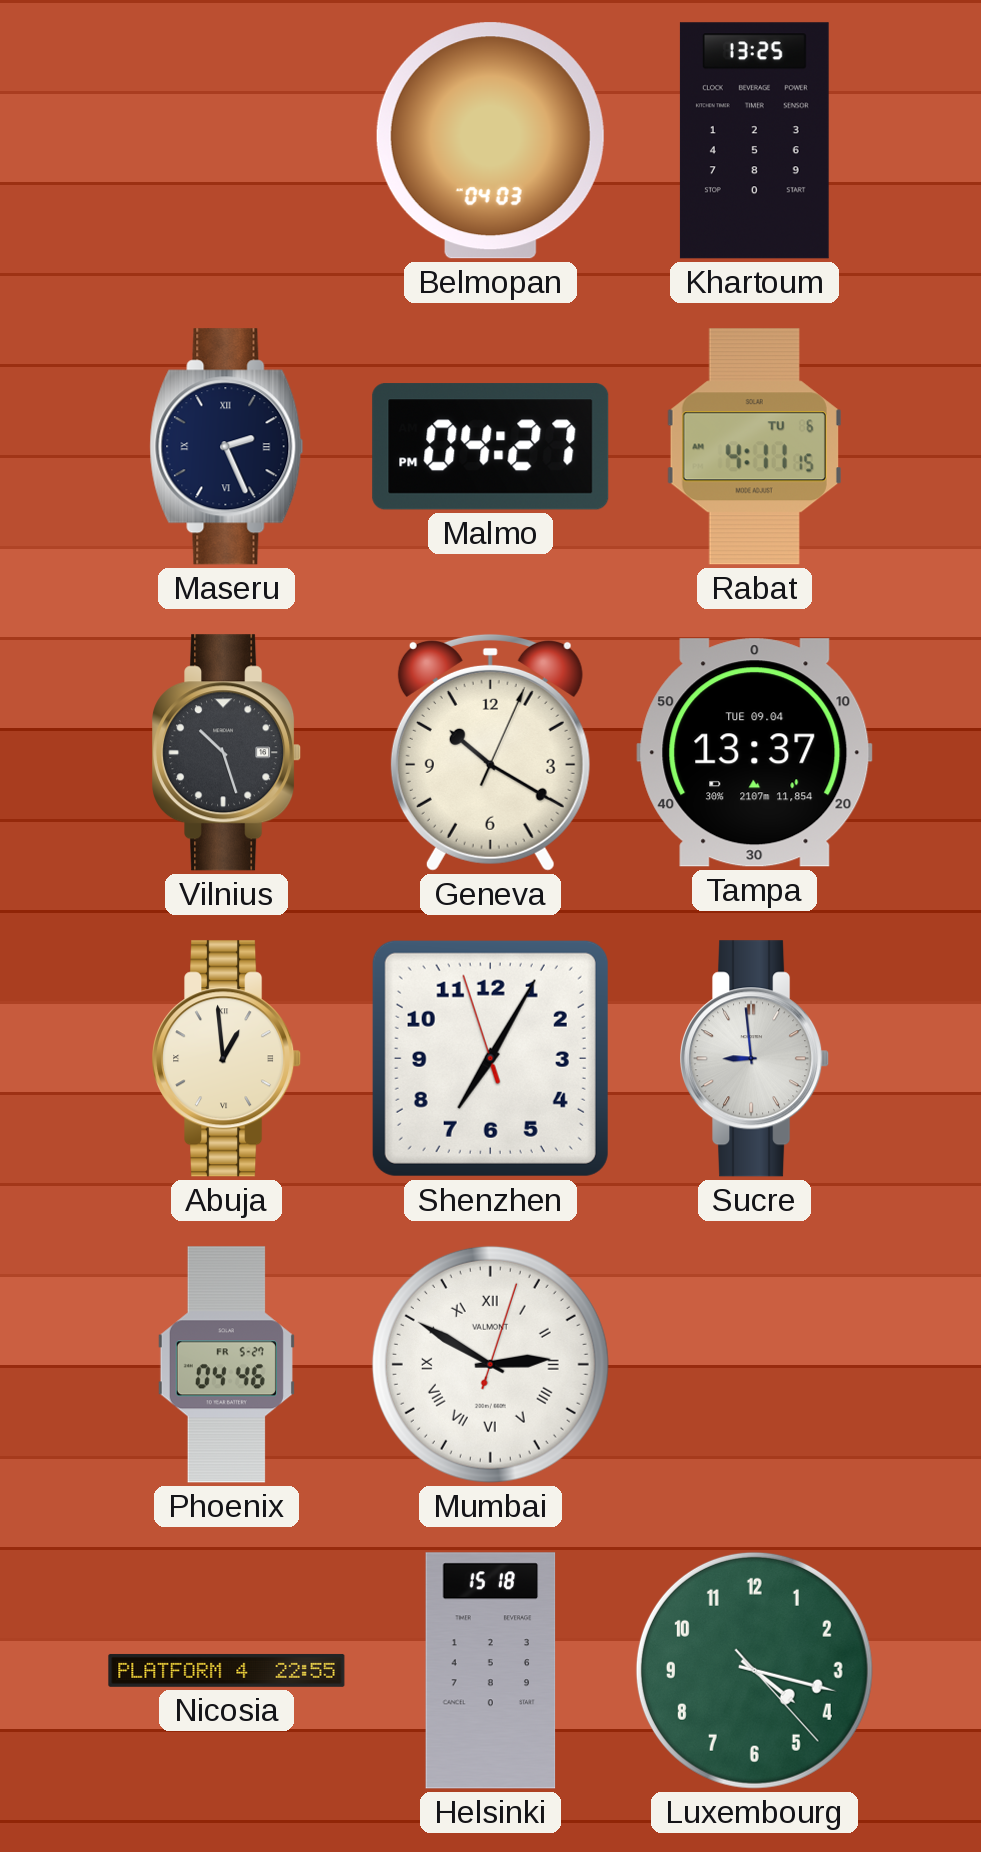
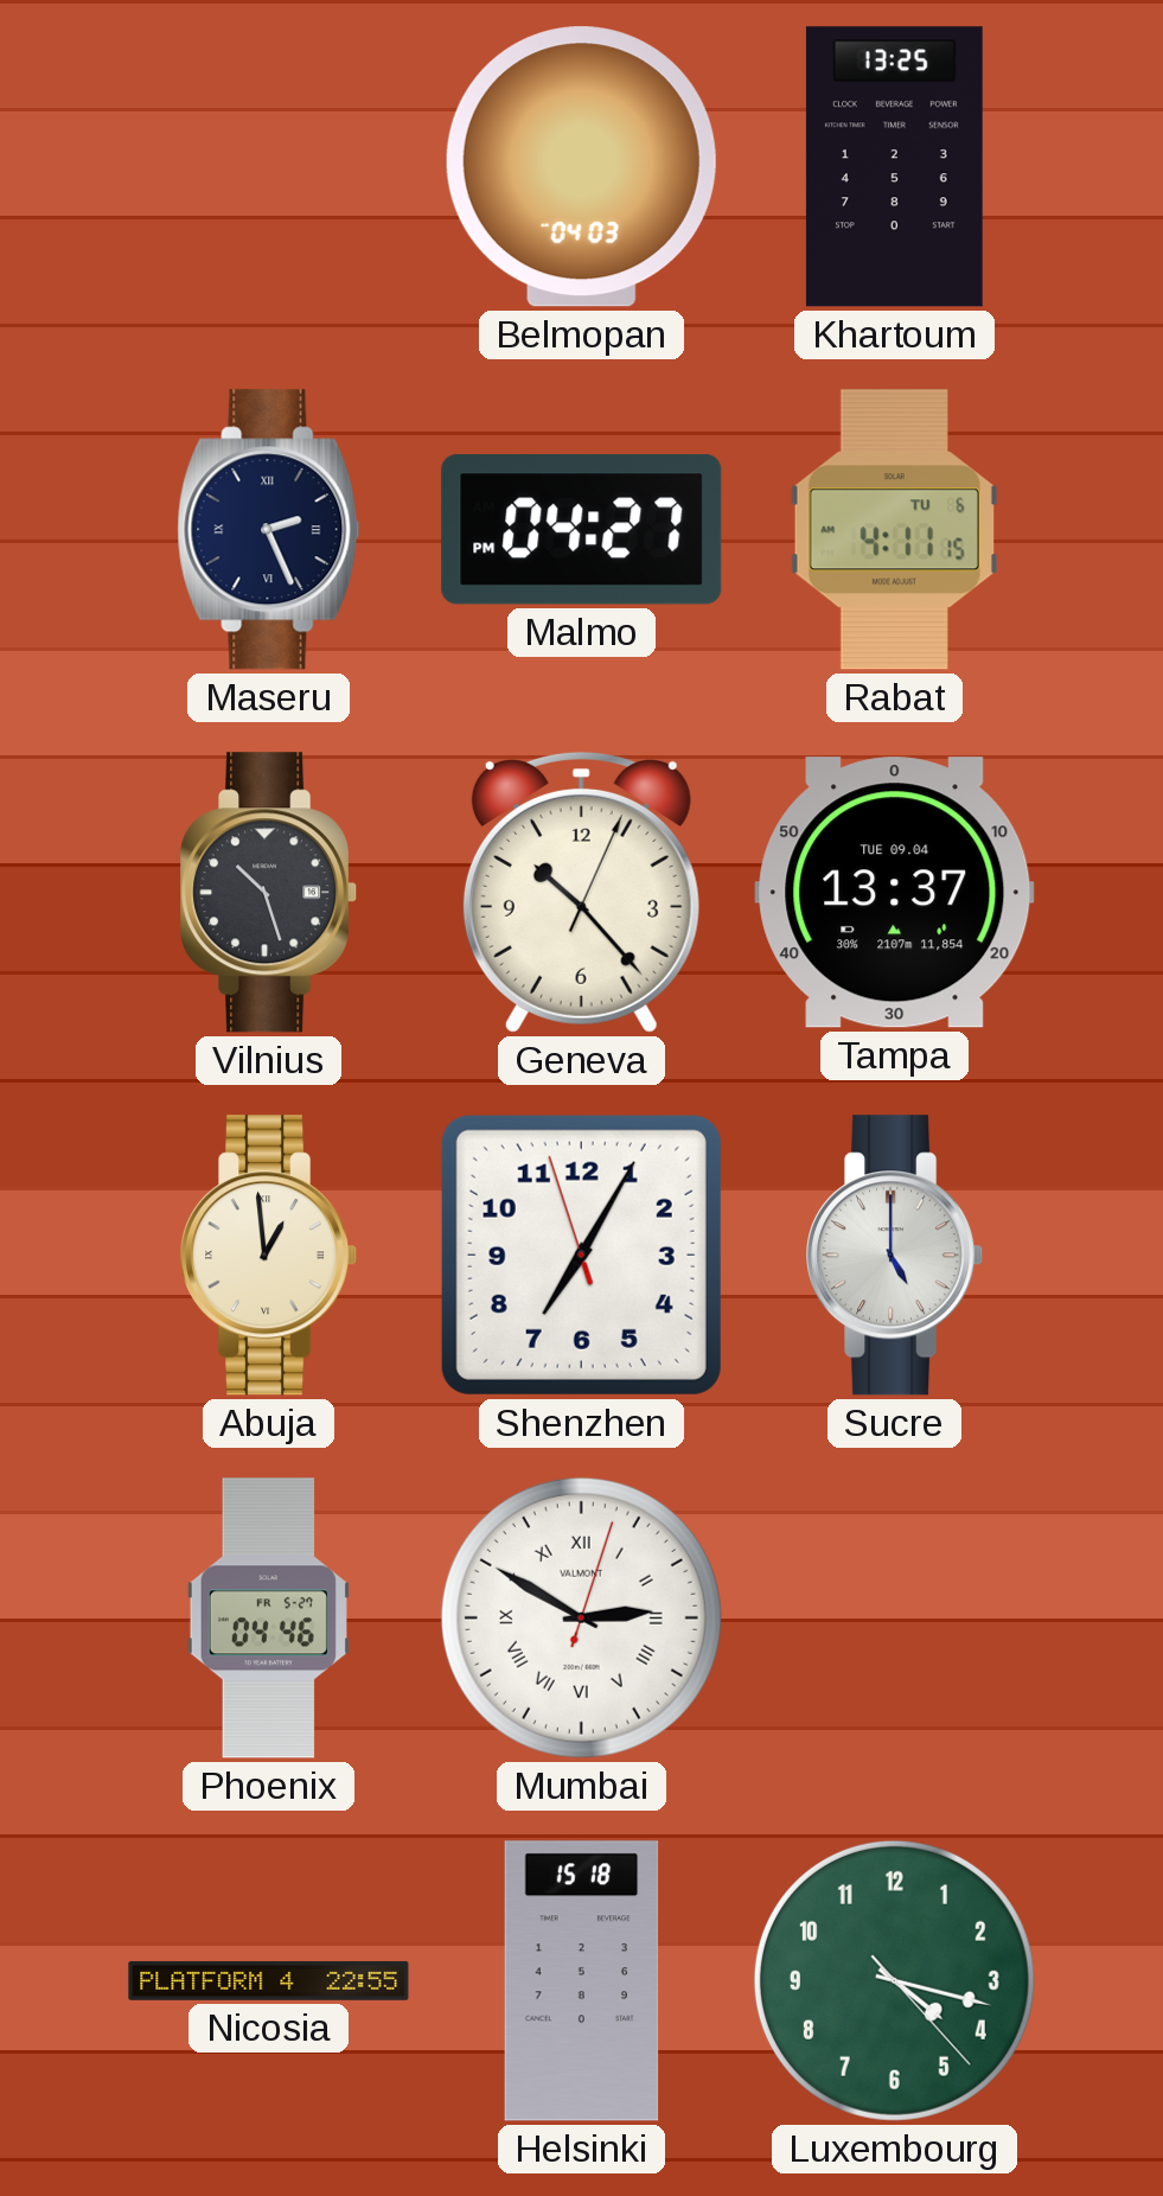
Geneva: 10:20 -> 10:23
Sucre: 8:59 -> 5:00
